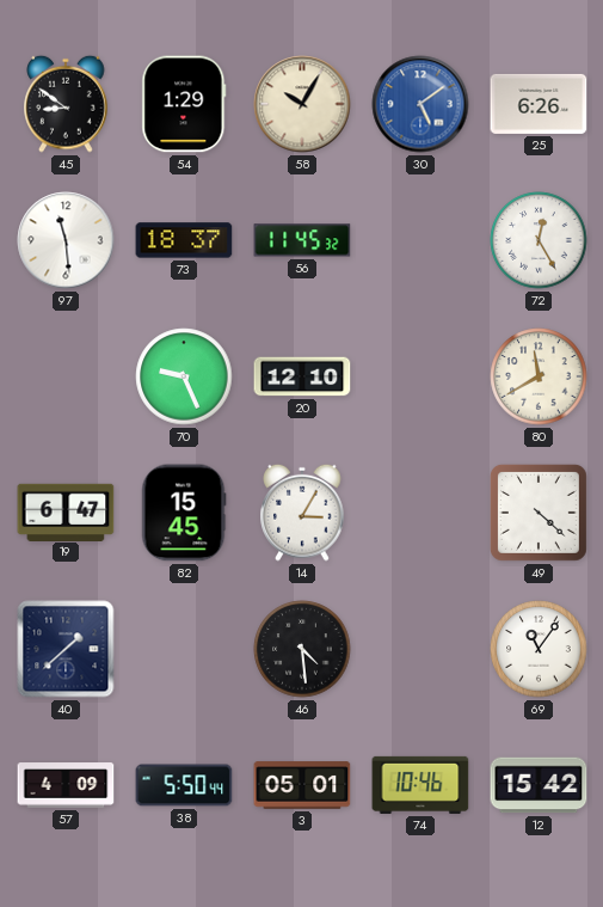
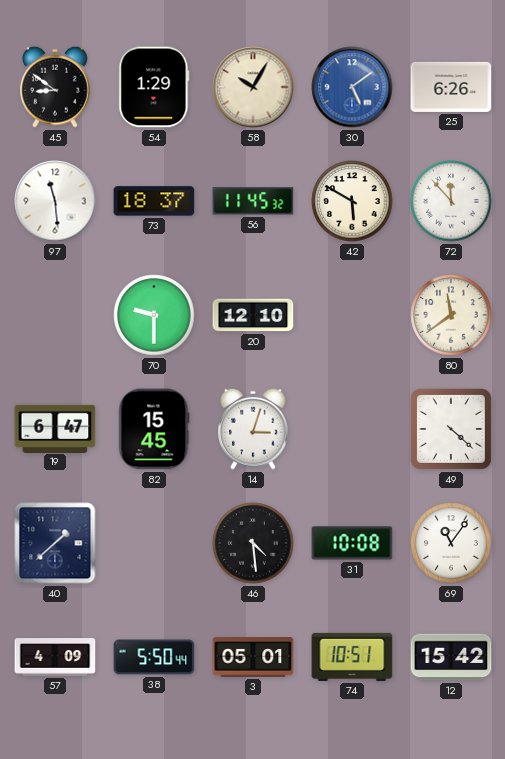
42: none -> 5:50
72: 12:25 -> 11:53
70: 9:26 -> 9:30
80: 11:40 -> 11:39
14: 3:05 -> 3:03
31: none -> 10:08
74: 10:46 -> 10:51
